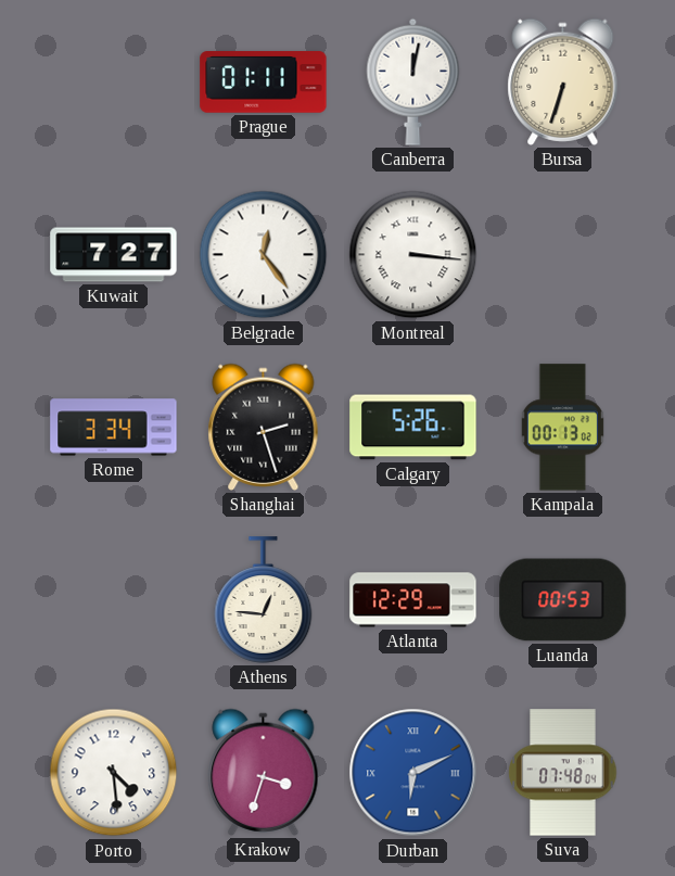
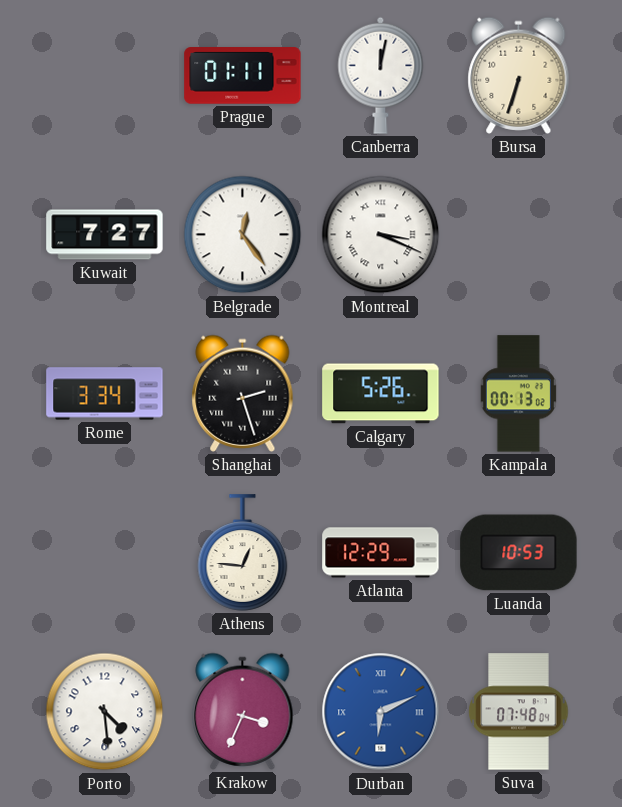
Montreal: 3:16 -> 3:19
Luanda: 00:53 -> 10:53
Krakow: 3:33 -> 3:34
